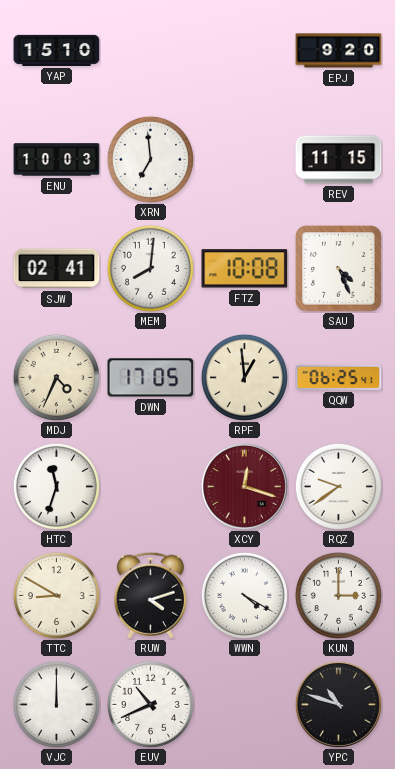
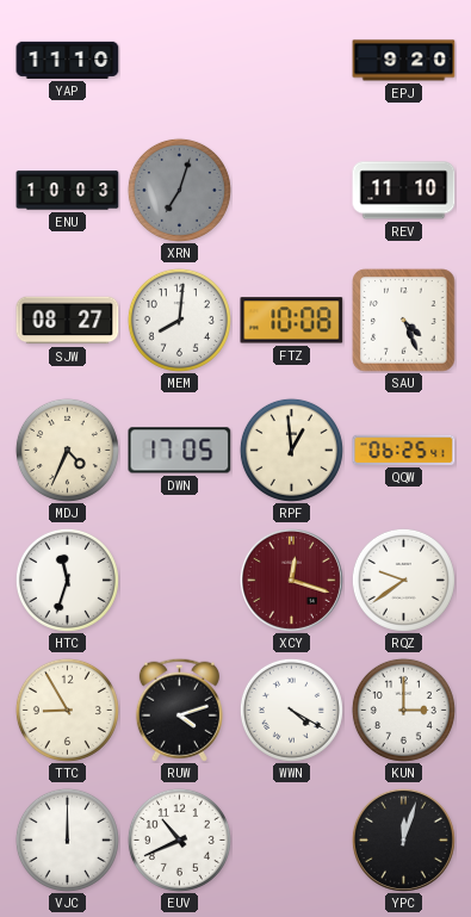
YAP: 15:10 -> 11:10
XRN: 6:59 -> 7:03
XRN dial: white -> grey
REV: 11:15 -> 11:10
SJW: 02:41 -> 08:27
TTC: 8:50 -> 8:55
YPC: 10:48 -> 12:03
